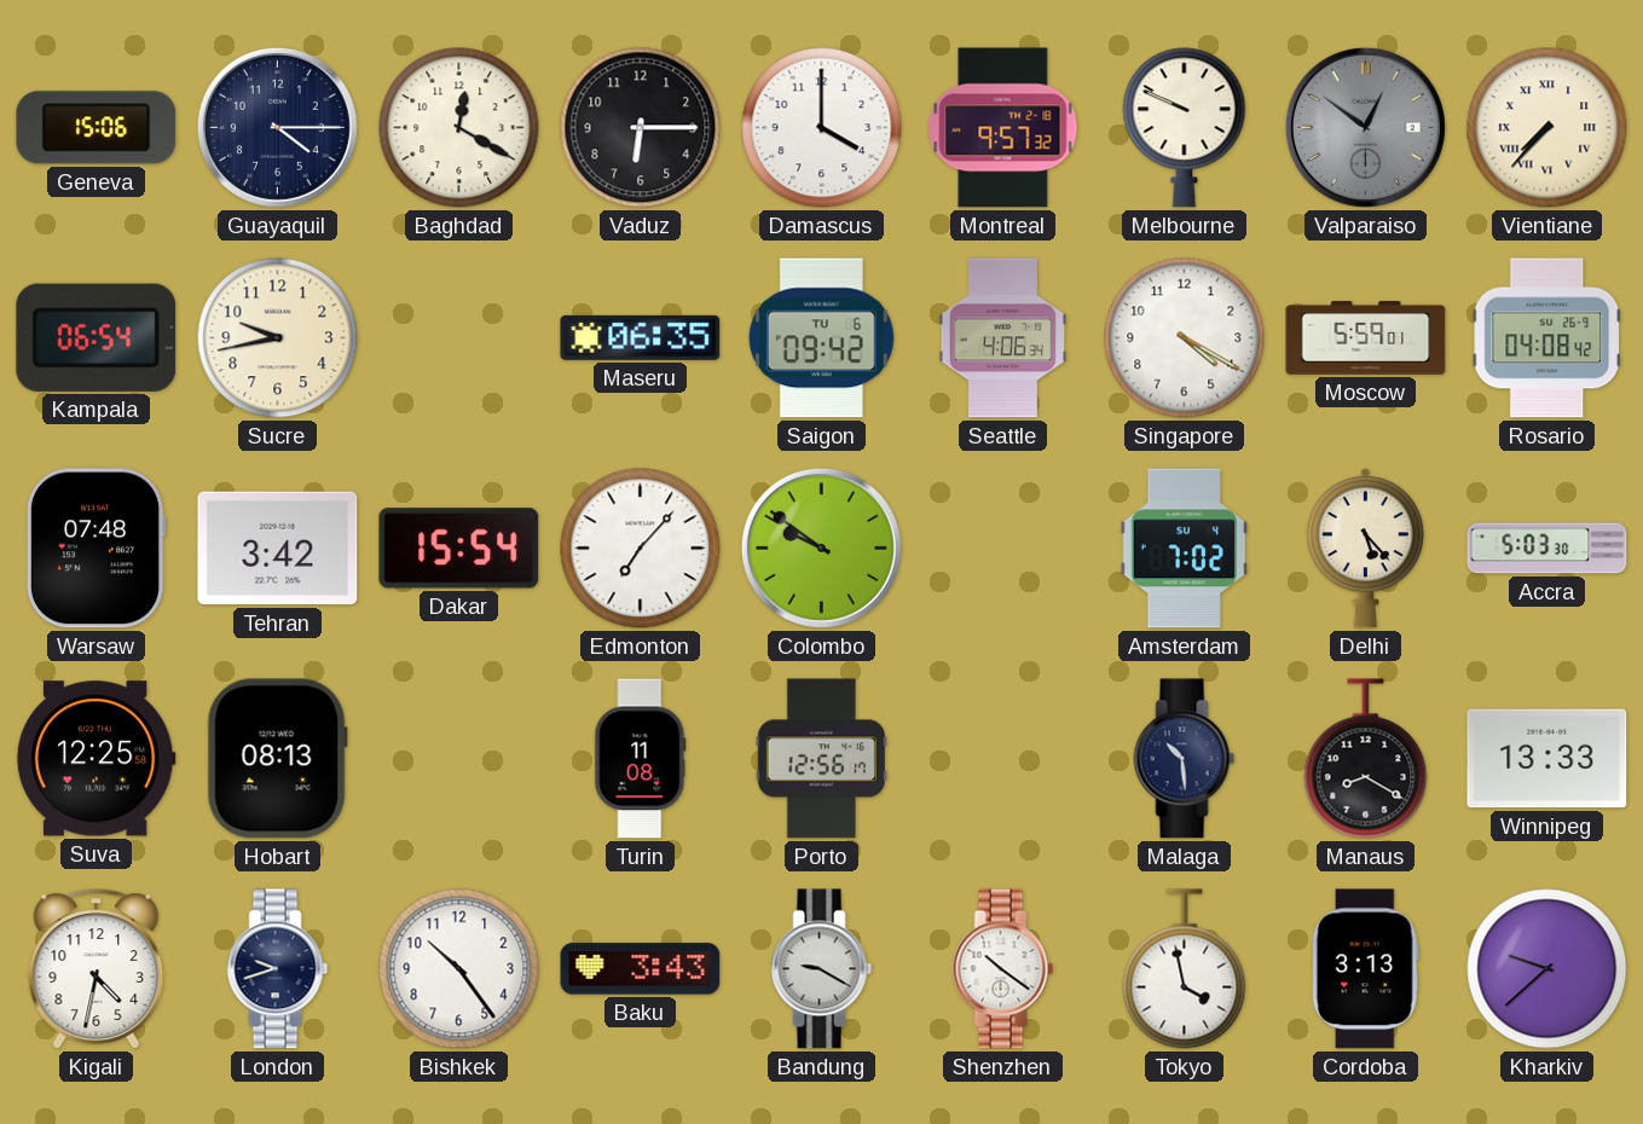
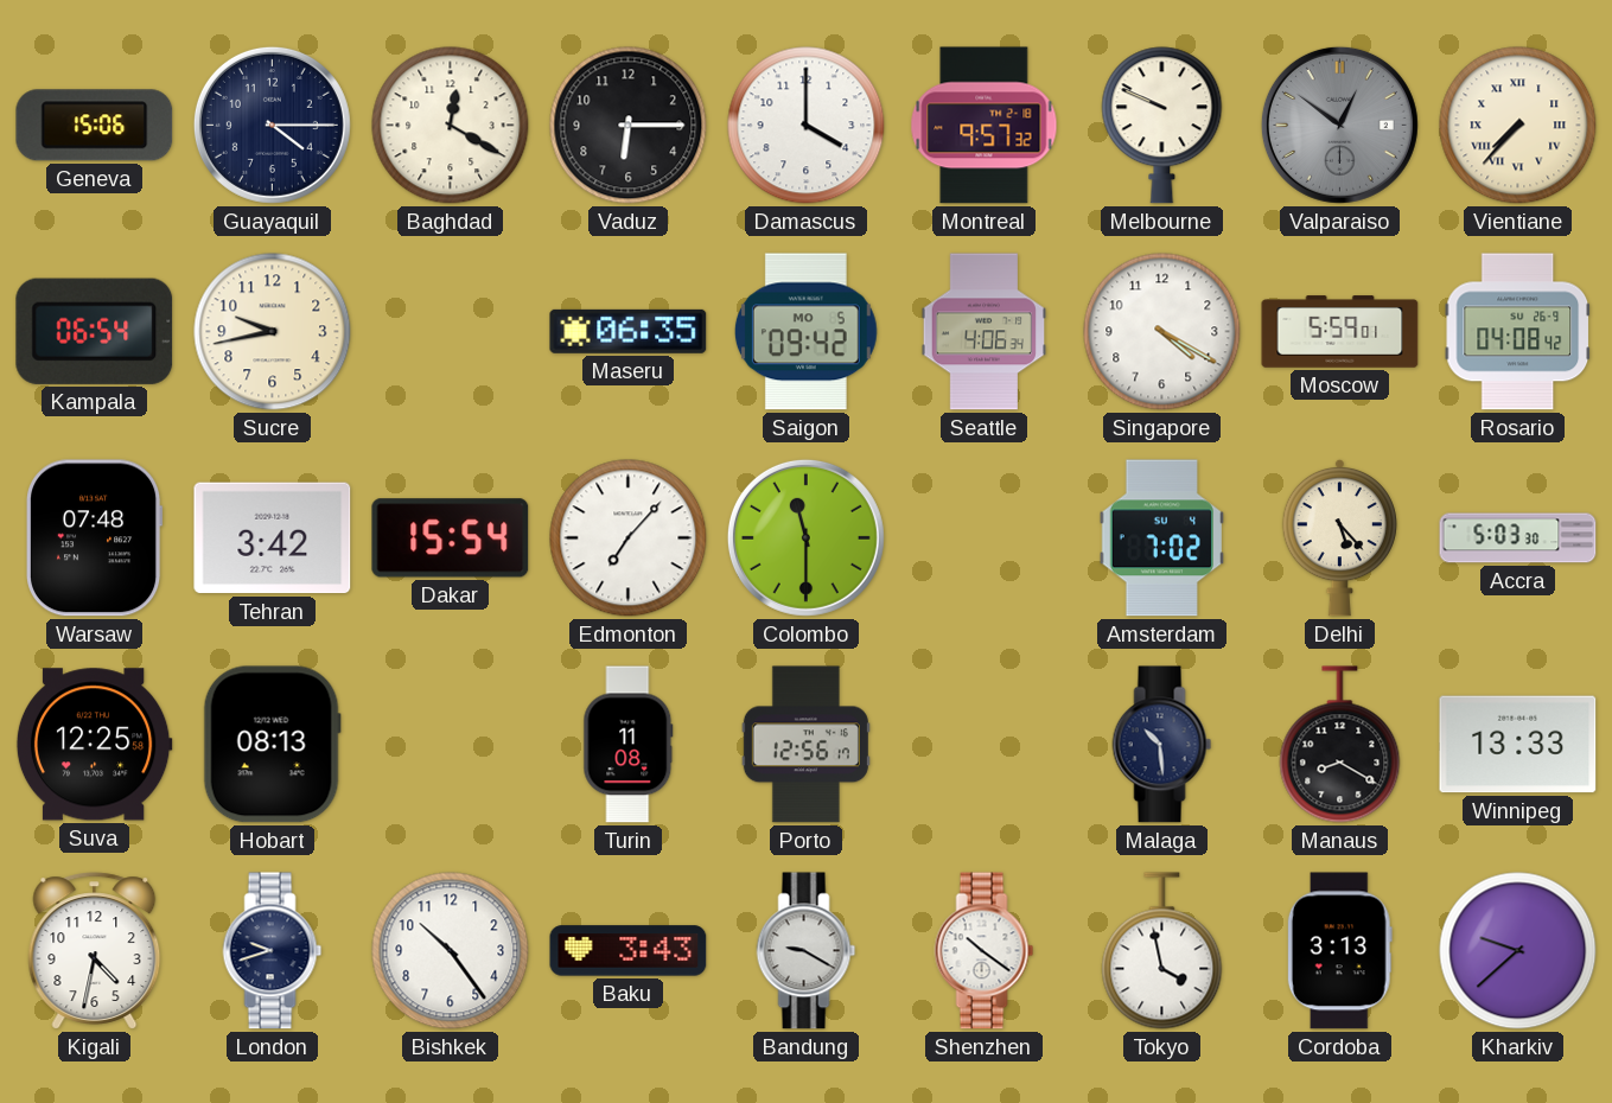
Saigon date: TU 6 -> MO 5
Colombo: 9:51 -> 11:30
